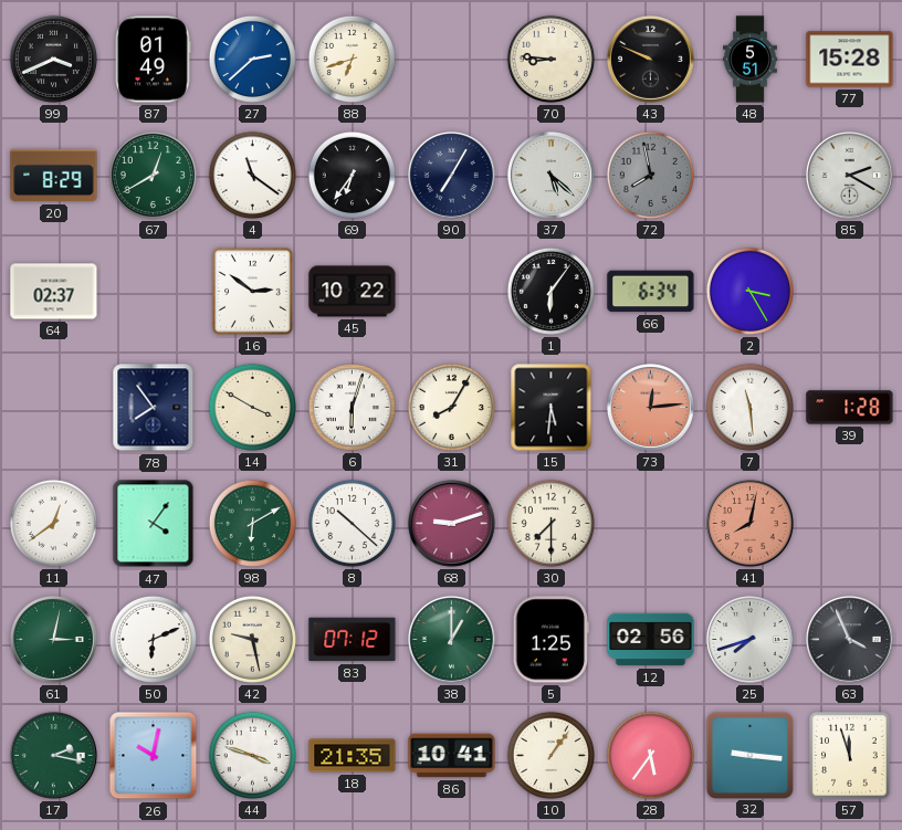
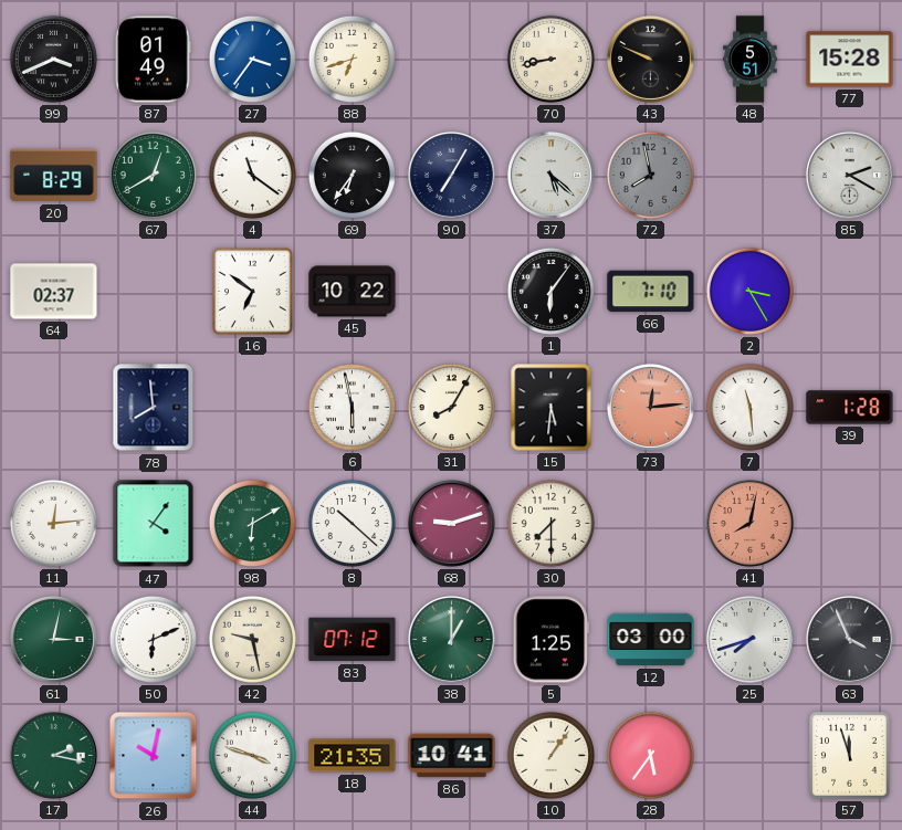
27: 2:38 -> 3:36
70: 8:46 -> 8:43
16: 2:51 -> 6:51
66: 6:34 -> 7:10
78: 7:54 -> 7:59
14: 3:50 -> none
6: 6:03 -> 5:58
11: 12:39 -> 12:14
12: 02:56 -> 03:00
32: 9:16 -> none
